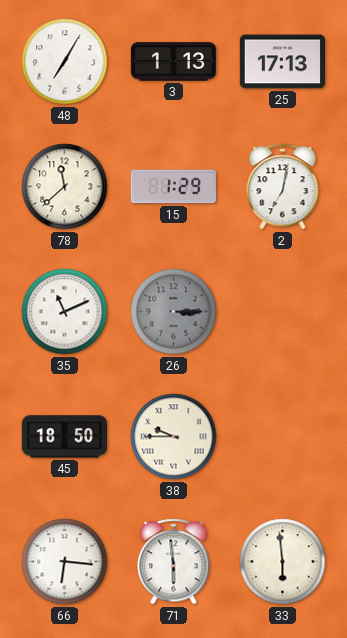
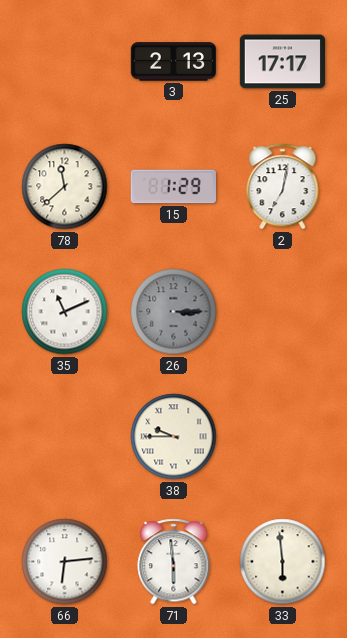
48: 7:05 -> none
3: 1:13 -> 2:13
25: 17:13 -> 17:17
45: 18:50 -> none
66: 6:16 -> 6:14
